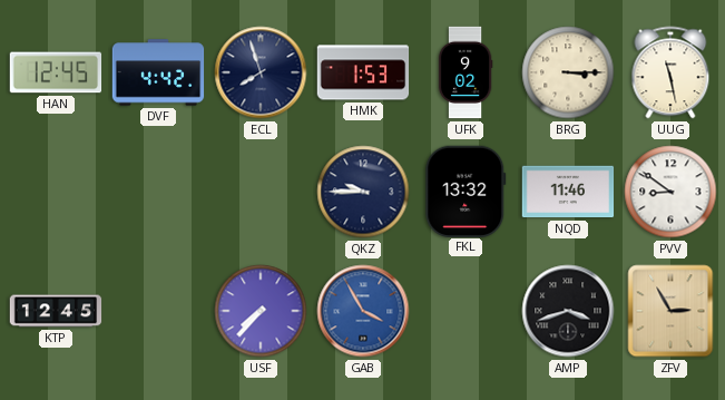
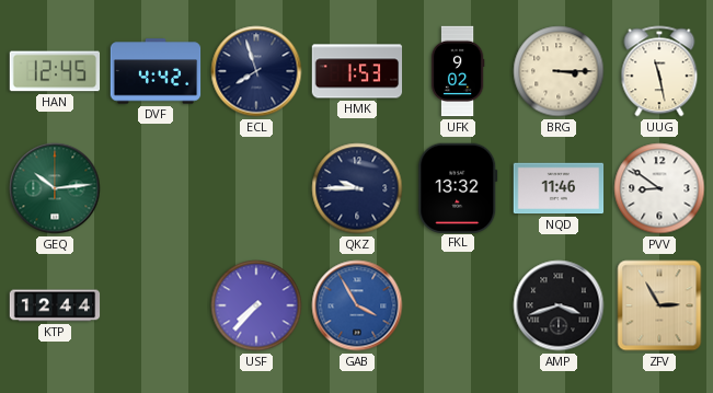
GEQ: none -> 10:14
KTP: 12:45 -> 12:44
